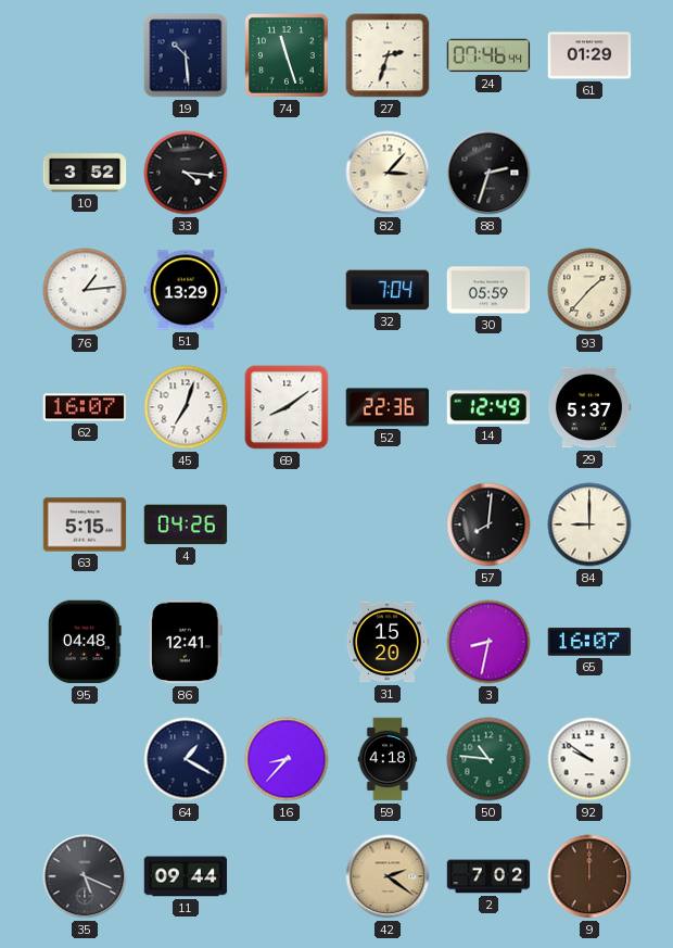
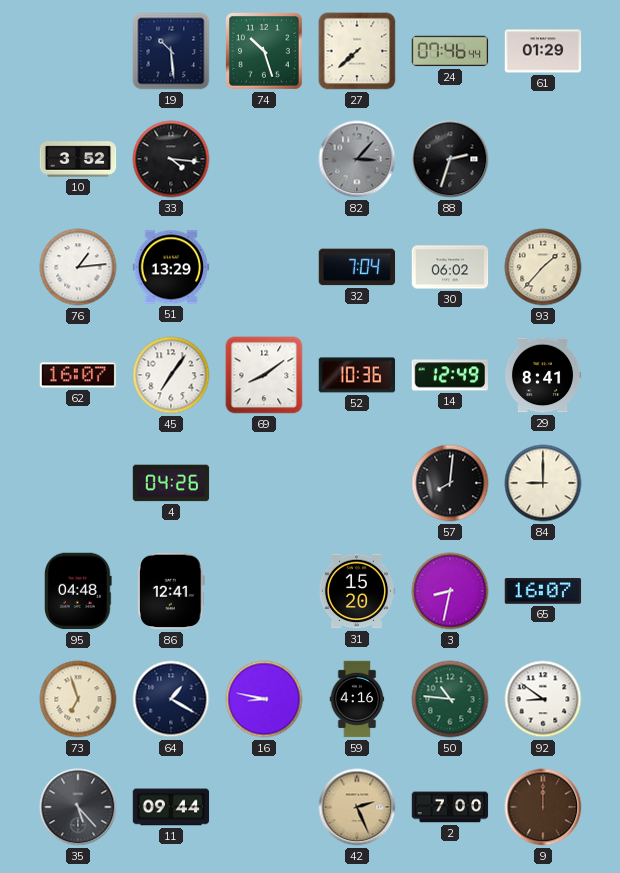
74: 11:27 -> 10:27
27: 2:33 -> 7:38
82 dial: cream -> grey
30: 05:59 -> 06:02
45: 7:03 -> 7:06
52: 22:36 -> 10:36
29: 5:37 -> 8:41
63: 5:15 -> none
73: none -> 6:57
16: 8:37 -> 8:47
59: 4:18 -> 4:16
92: 9:51 -> 8:51
35: 5:19 -> 5:23
42: 2:21 -> 2:26
2: 7:02 -> 7:00
